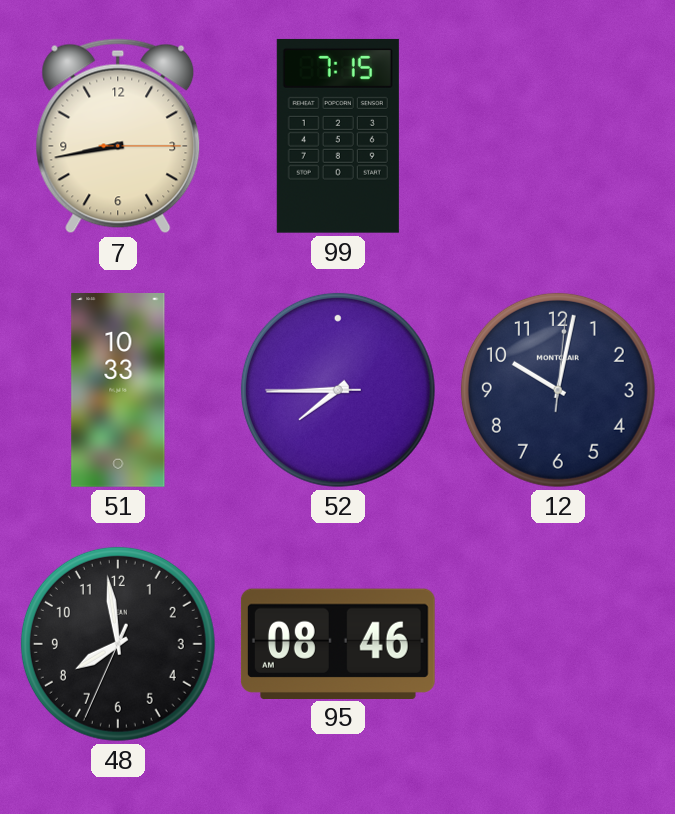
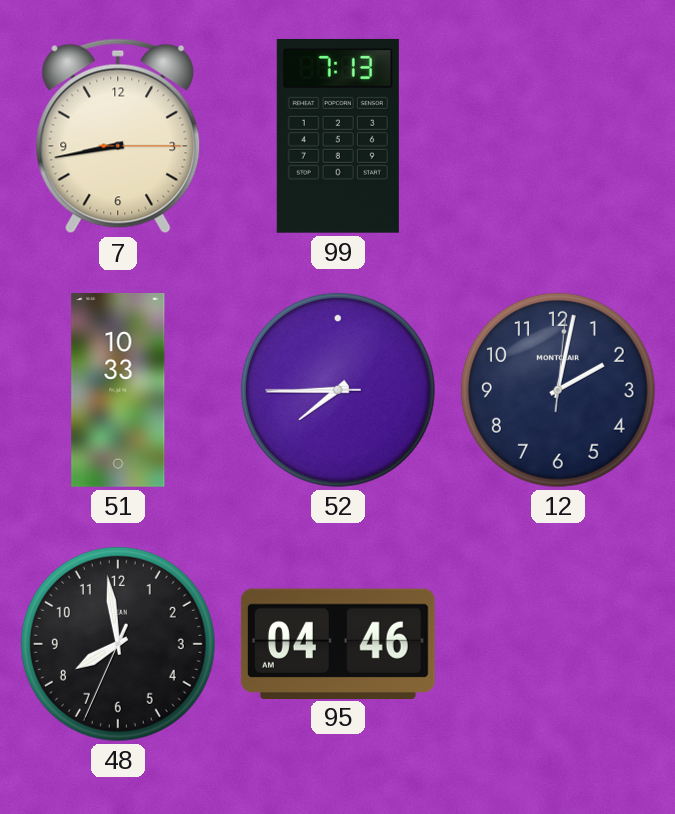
99: 7:15 -> 7:13
12: 10:02 -> 2:02
95: 08:46 -> 04:46
